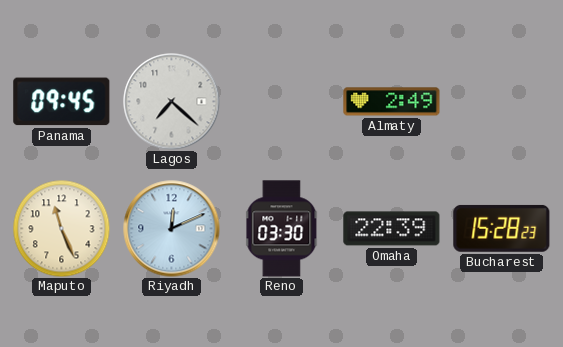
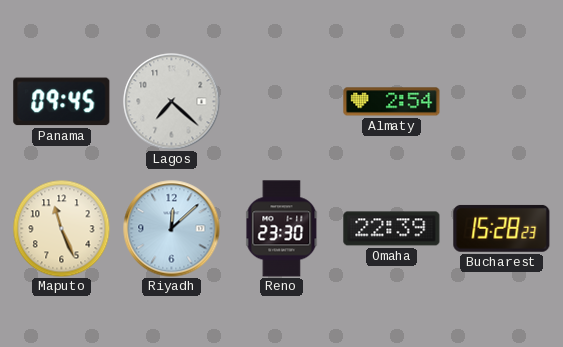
Almaty: 2:49 -> 2:54
Riyadh: 12:11 -> 12:08
Reno: 03:30 -> 23:30
